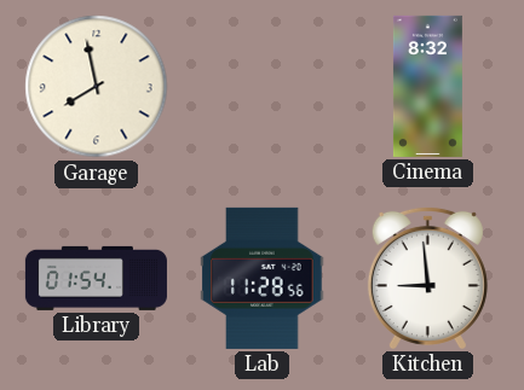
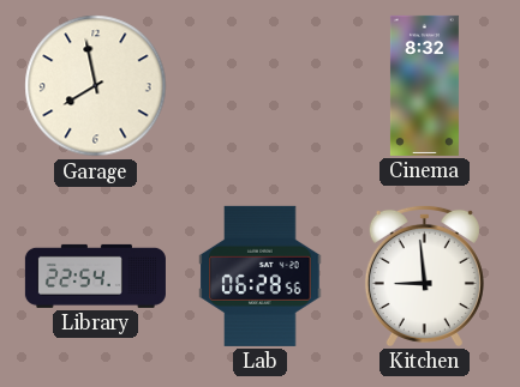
Library: 01:54 -> 22:54
Lab: 11:28 -> 06:28
